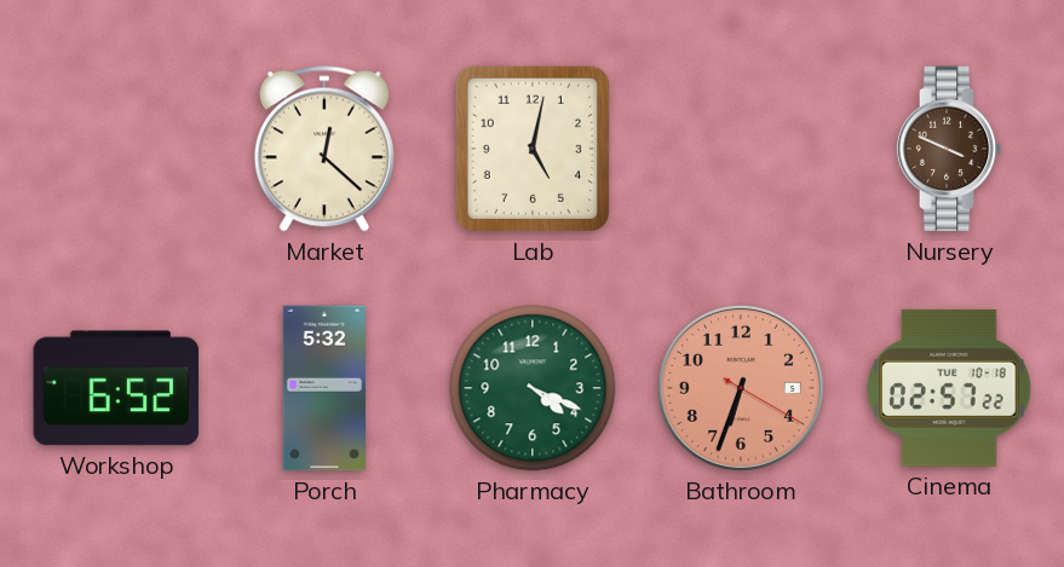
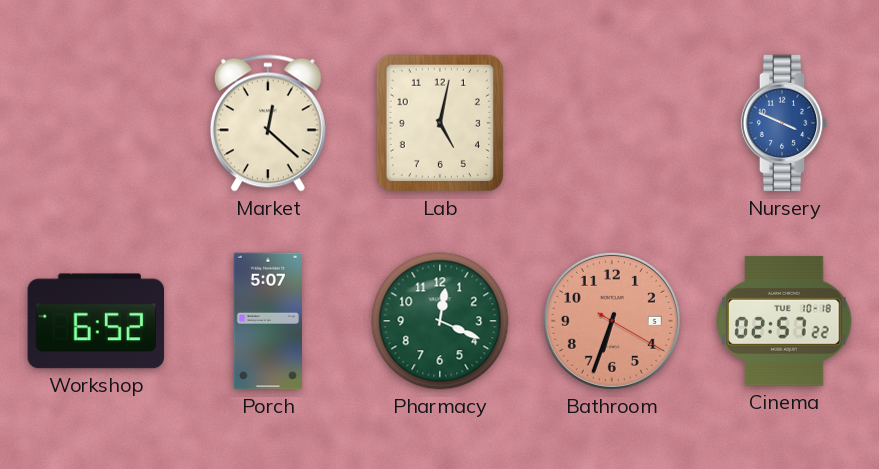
Nursery dial: brown -> blue
Porch: 5:32 -> 5:07
Pharmacy: 4:19 -> 12:19
